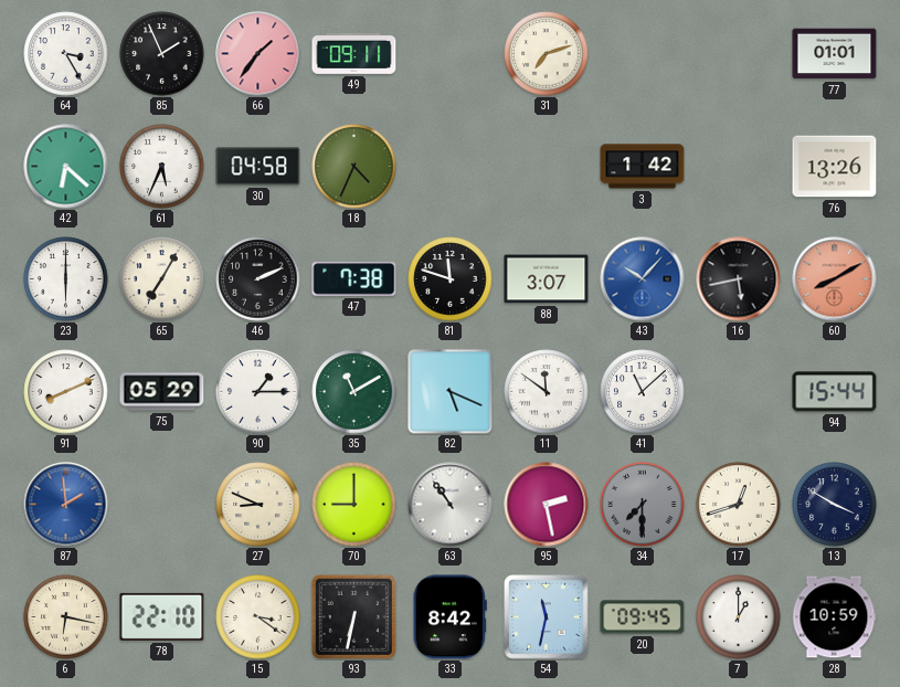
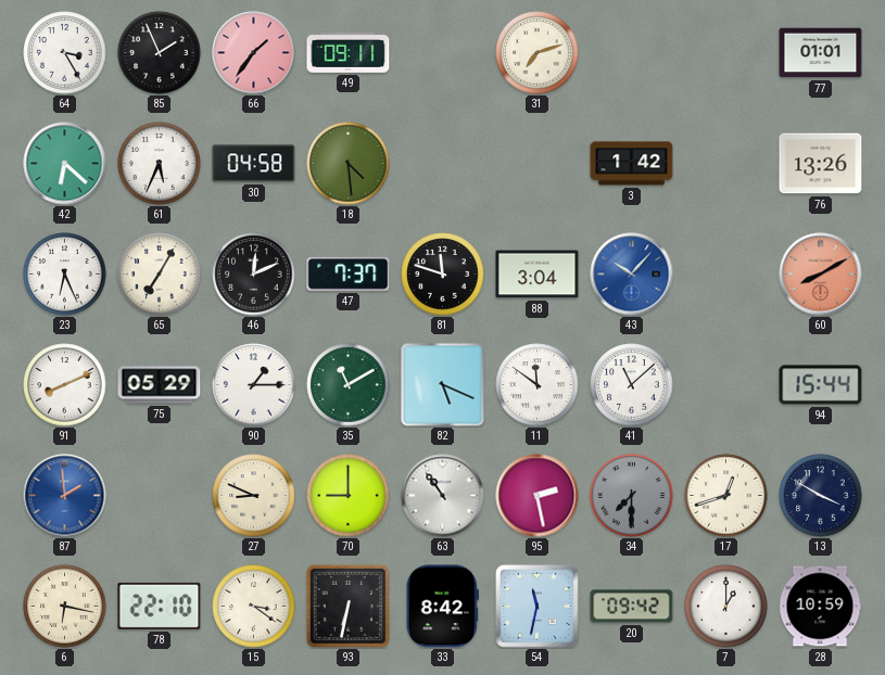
18: 4:34 -> 4:29
23: 6:00 -> 6:26
46: 2:11 -> 12:11
47: 7:38 -> 7:37
88: 3:07 -> 3:04
16: 5:43 -> none
20: 09:45 -> 09:42
